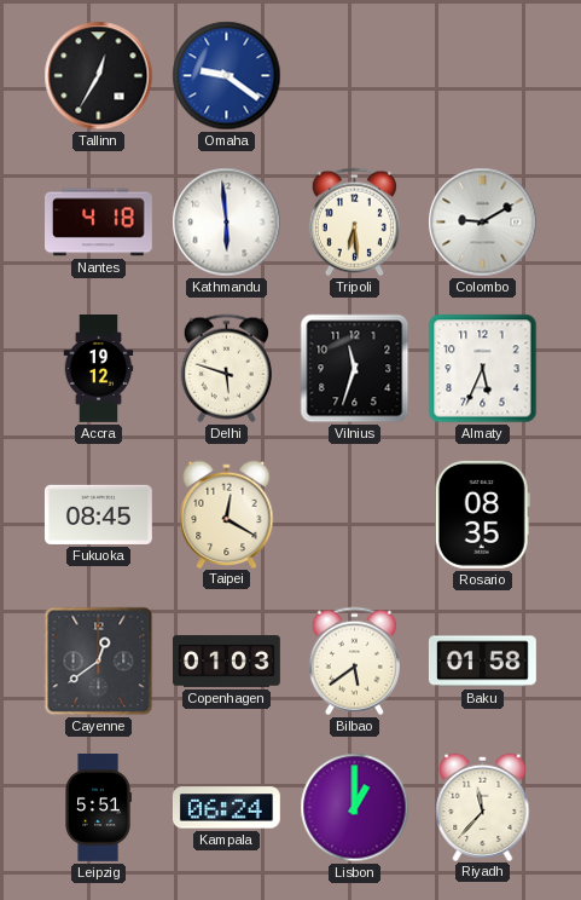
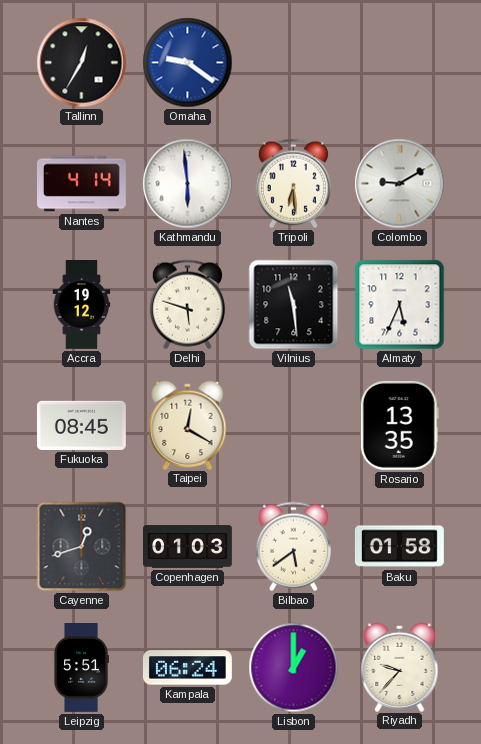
Nantes: 4:18 -> 4:14
Vilnius: 11:33 -> 11:29
Rosario: 08:35 -> 13:35
Cayenne: 12:39 -> 12:42
Riyadh: 11:37 -> 9:37
